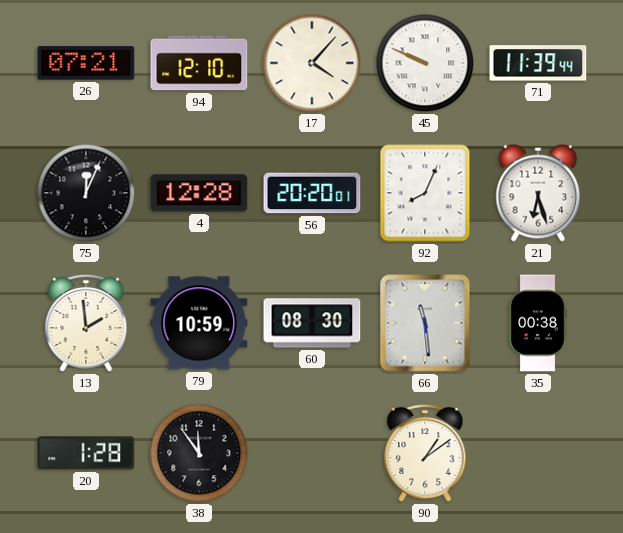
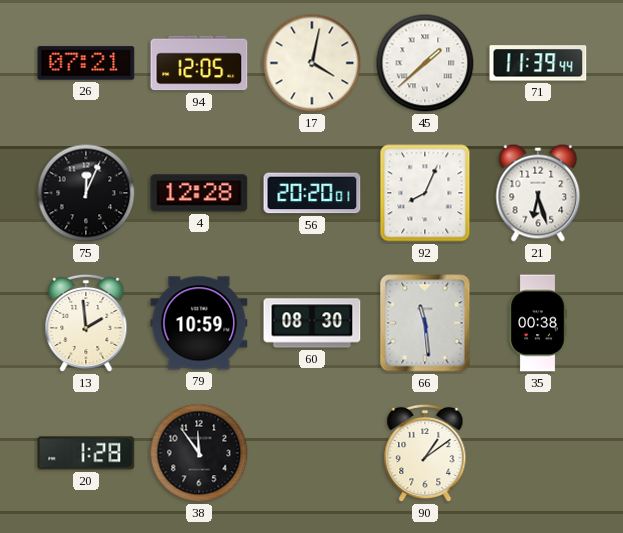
94: 12:10 -> 12:05
17: 4:07 -> 4:02
45: 9:49 -> 1:38
